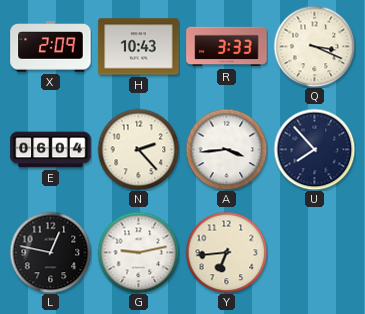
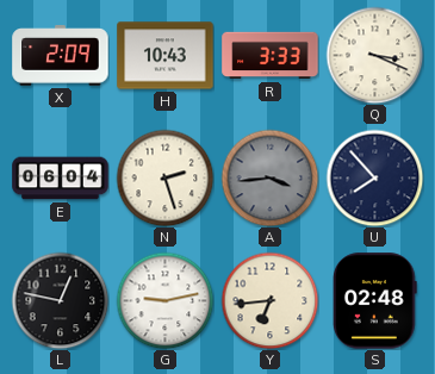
N: 2:23 -> 2:27
A dial: white -> grey
S: none -> 02:48
